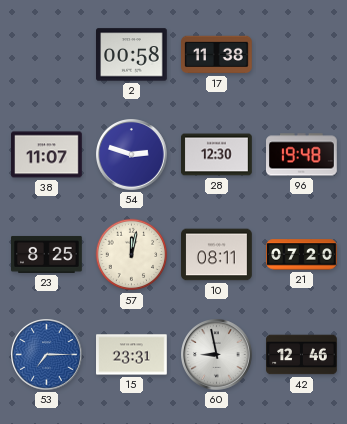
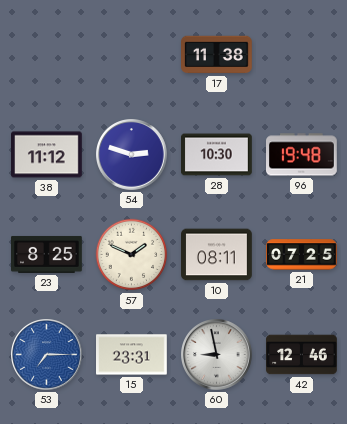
2: 00:58 -> none
38: 11:07 -> 11:12
28: 12:30 -> 10:30
57: 12:02 -> 1:49
21: 07:20 -> 07:25
